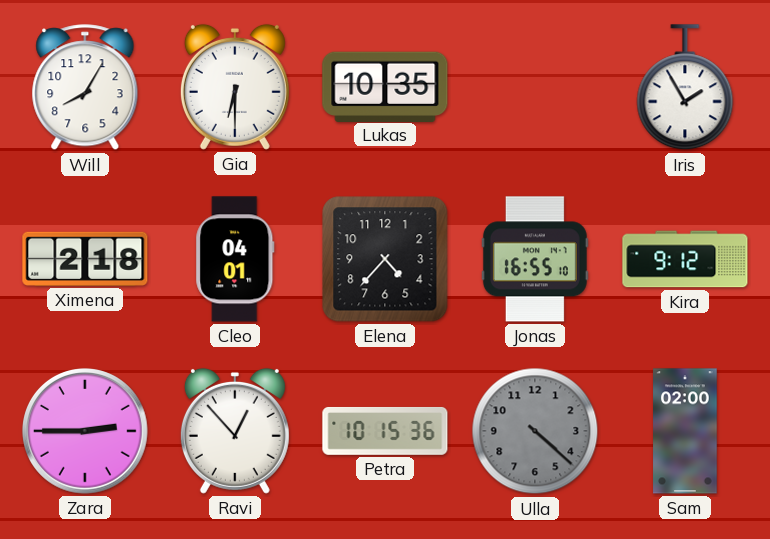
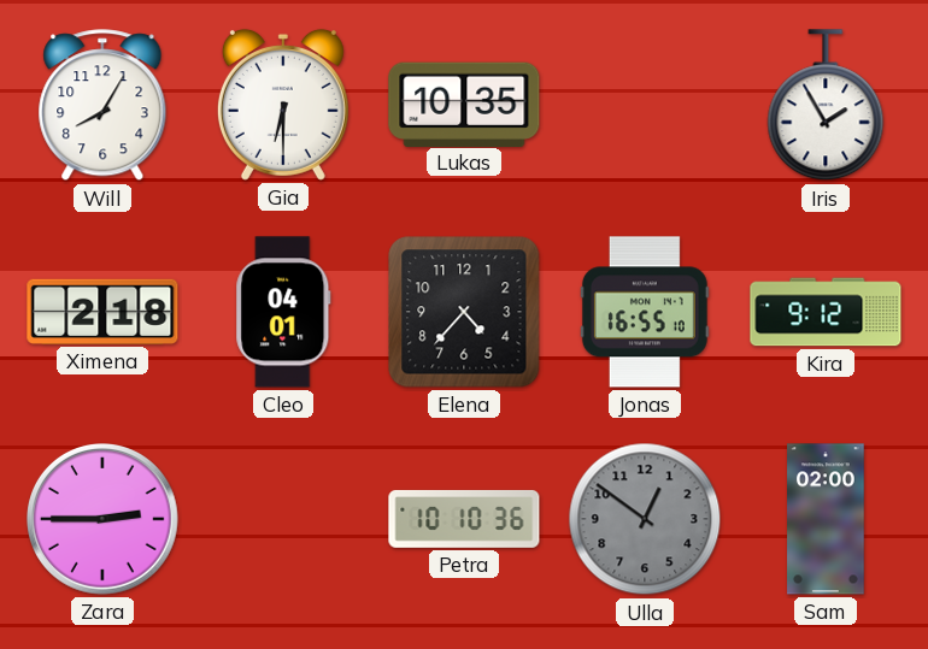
Ravi: 12:53 -> none
Petra: 10:15 -> 10:10
Ulla: 4:22 -> 12:51
